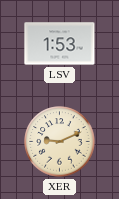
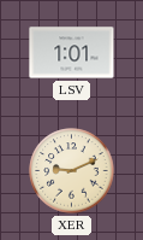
LSV: 1:53 -> 1:01
